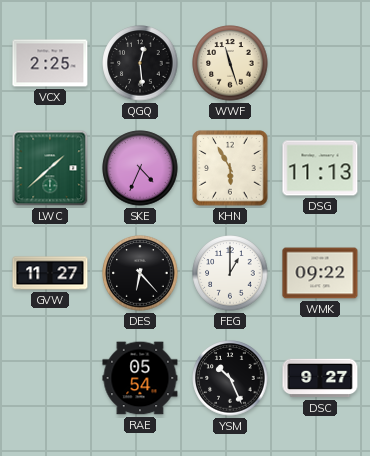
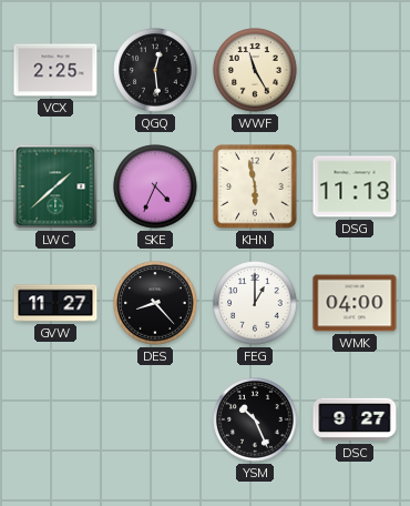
WWF: 11:27 -> 11:25
KHN: 5:55 -> 5:58
DES: 6:23 -> 8:23
WMK: 09:22 -> 04:00
RAE: 05:54 -> none
